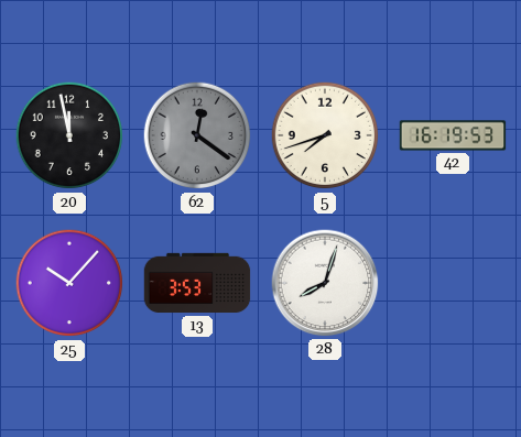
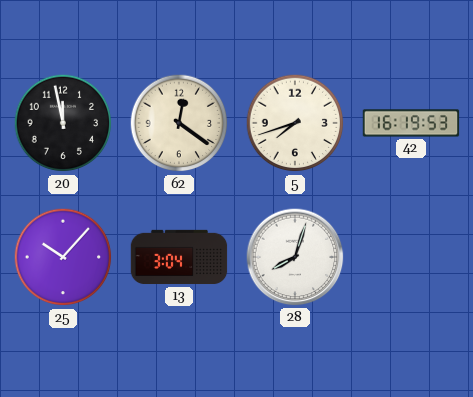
62 dial: grey -> cream
13: 3:53 -> 3:04
